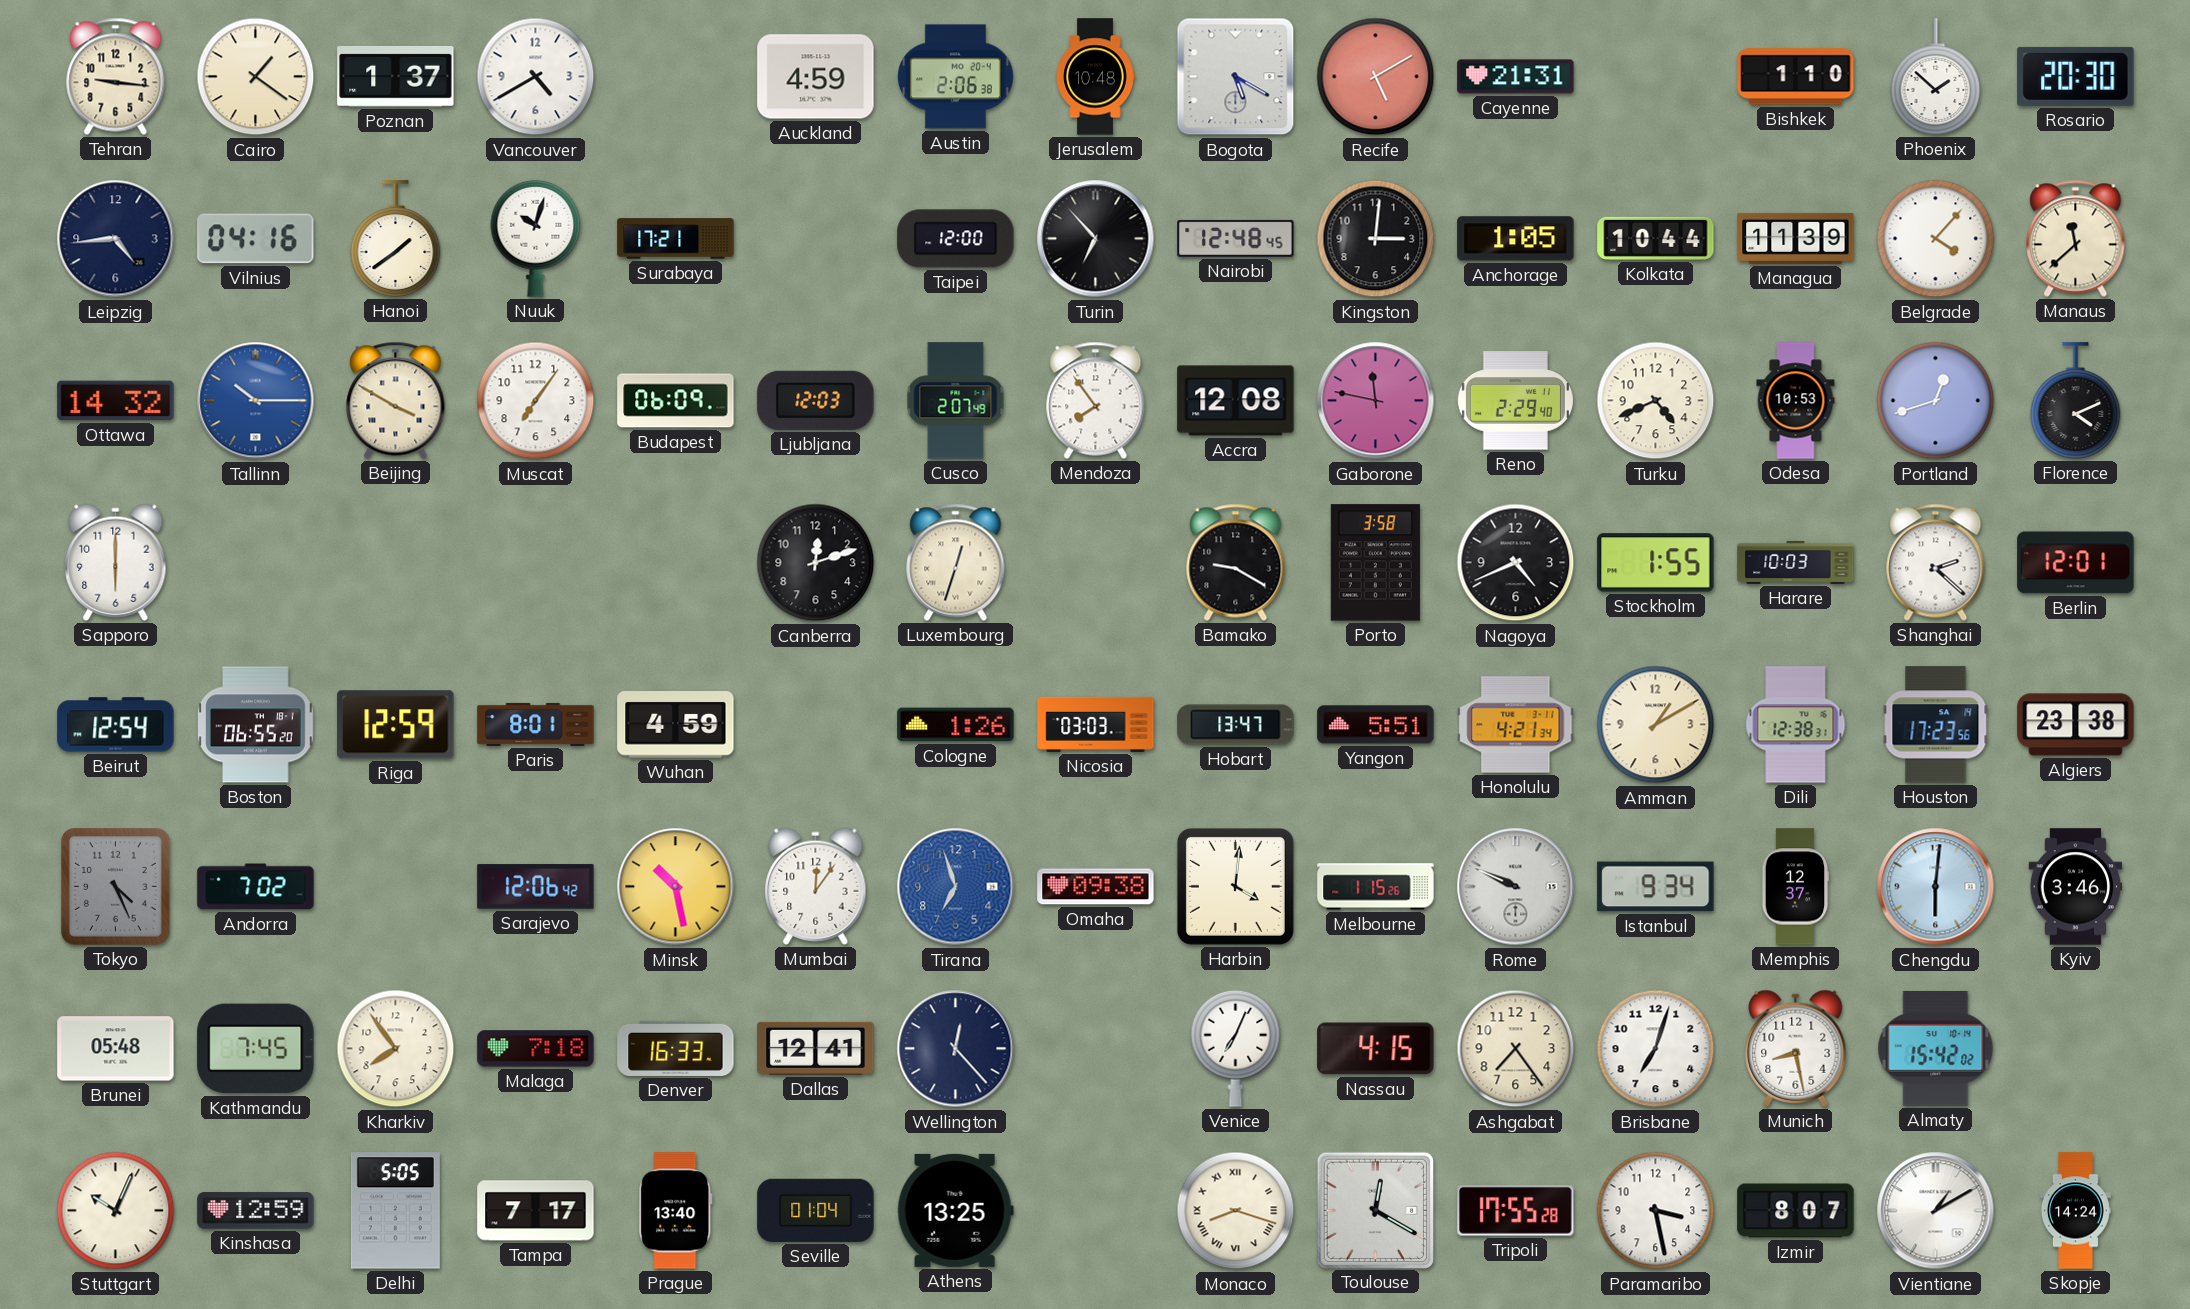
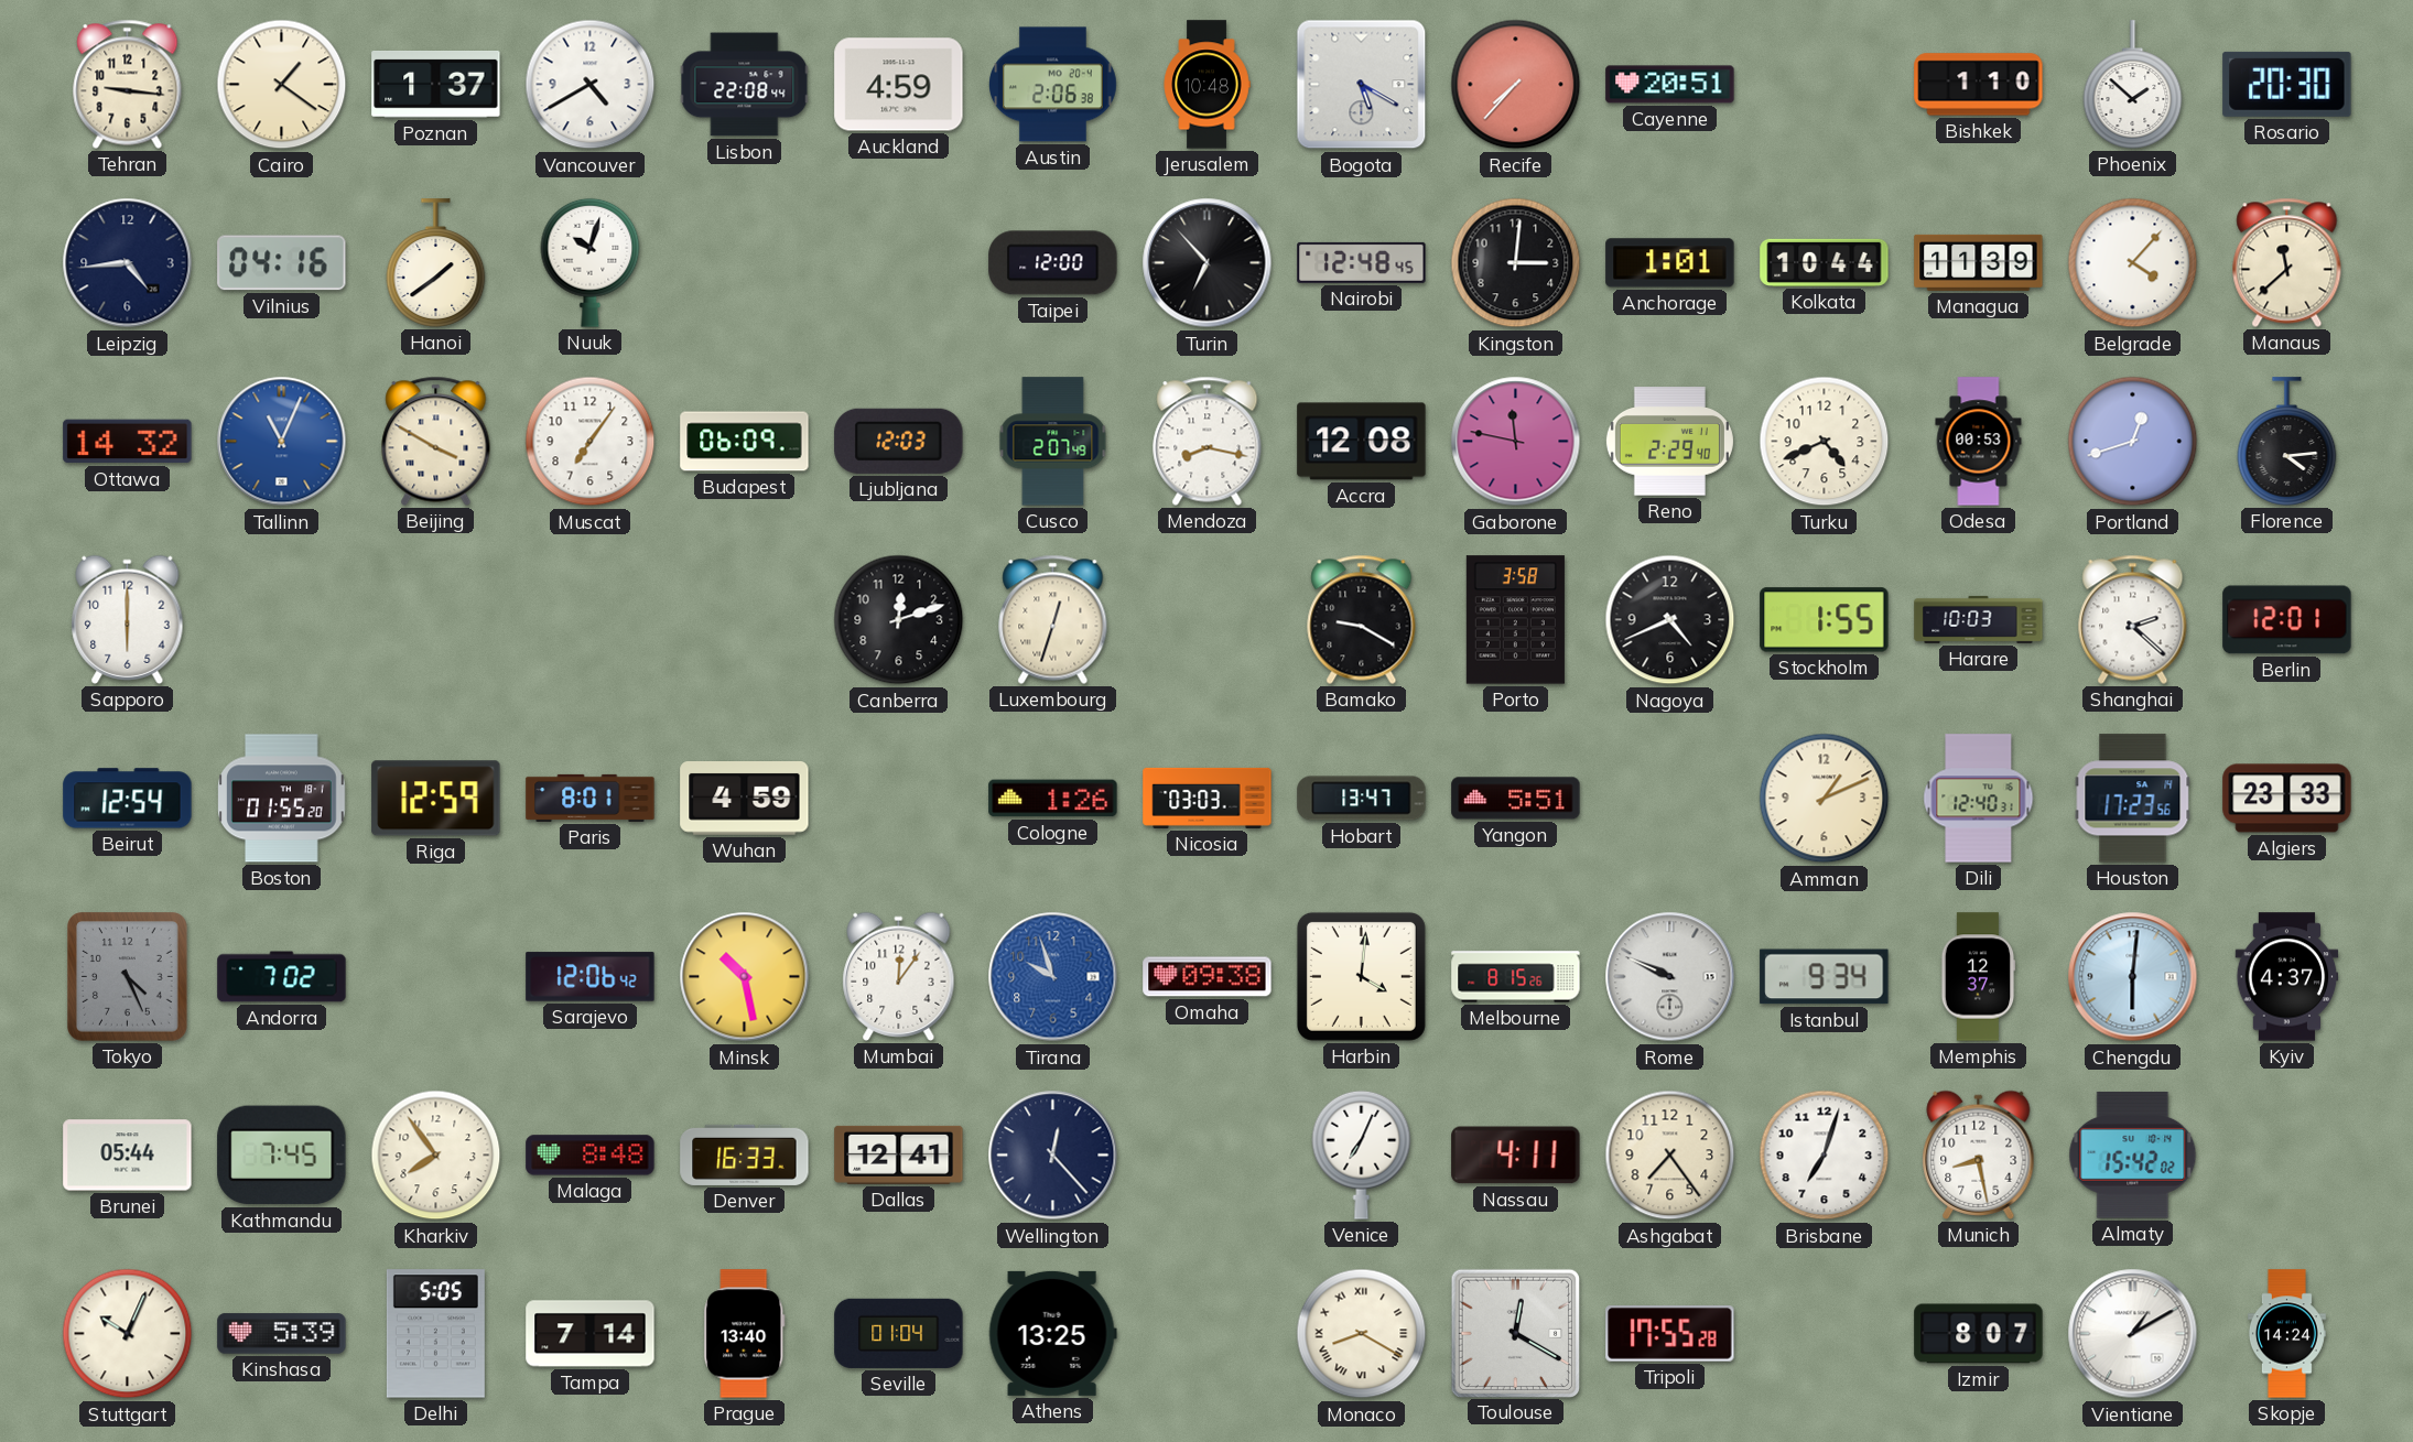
Lisbon: none -> 22:08
Recife: 5:10 -> 7:37
Cayenne: 21:31 -> 20:51
Surabaya: 17:21 -> none
Anchorage: 1:05 -> 1:01
Tallinn: 10:15 -> 11:04
Mendoza: 7:54 -> 8:17
Odesa: 10:53 -> 00:53
Florence: 4:11 -> 4:14
Boston: 06:55 -> 01:55
Honolulu: 4:21 -> none
Amman: 1:10 -> 1:11
Dili: 12:38 -> 12:40
Algiers: 23:38 -> 23:33
Tirana: 6:57 -> 9:57
Melbourne: 1:15 -> 8:15
Kyiv: 3:46 -> 4:37
Brunei: 05:48 -> 05:44
Malaga: 7:18 -> 8:48
Nassau: 4:15 -> 4:11
Kinshasa: 12:59 -> 5:39
Tampa: 7:17 -> 7:14
Monaco: 8:18 -> 8:20
Paramaribo: 3:28 -> none
